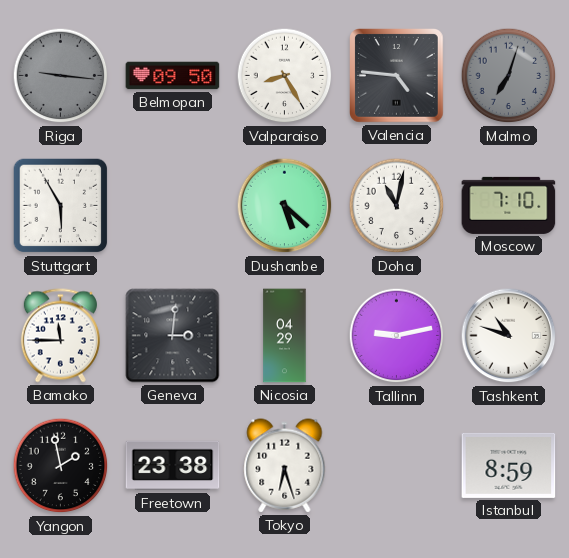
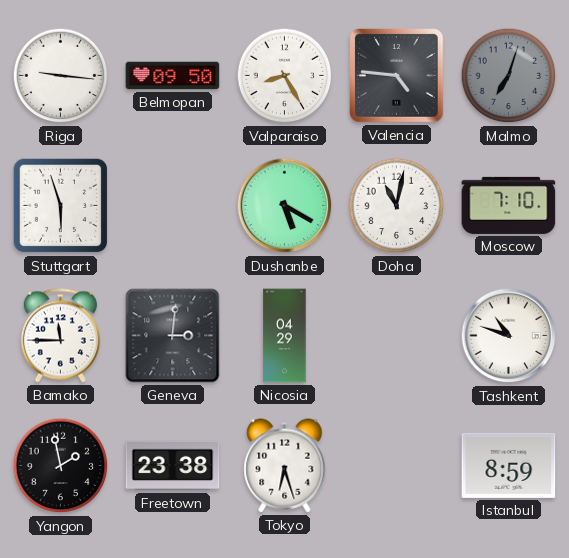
Riga dial: grey -> white
Stuttgart: 5:55 -> 5:57
Dushanbe: 5:22 -> 5:20
Tallinn: 9:13 -> none
